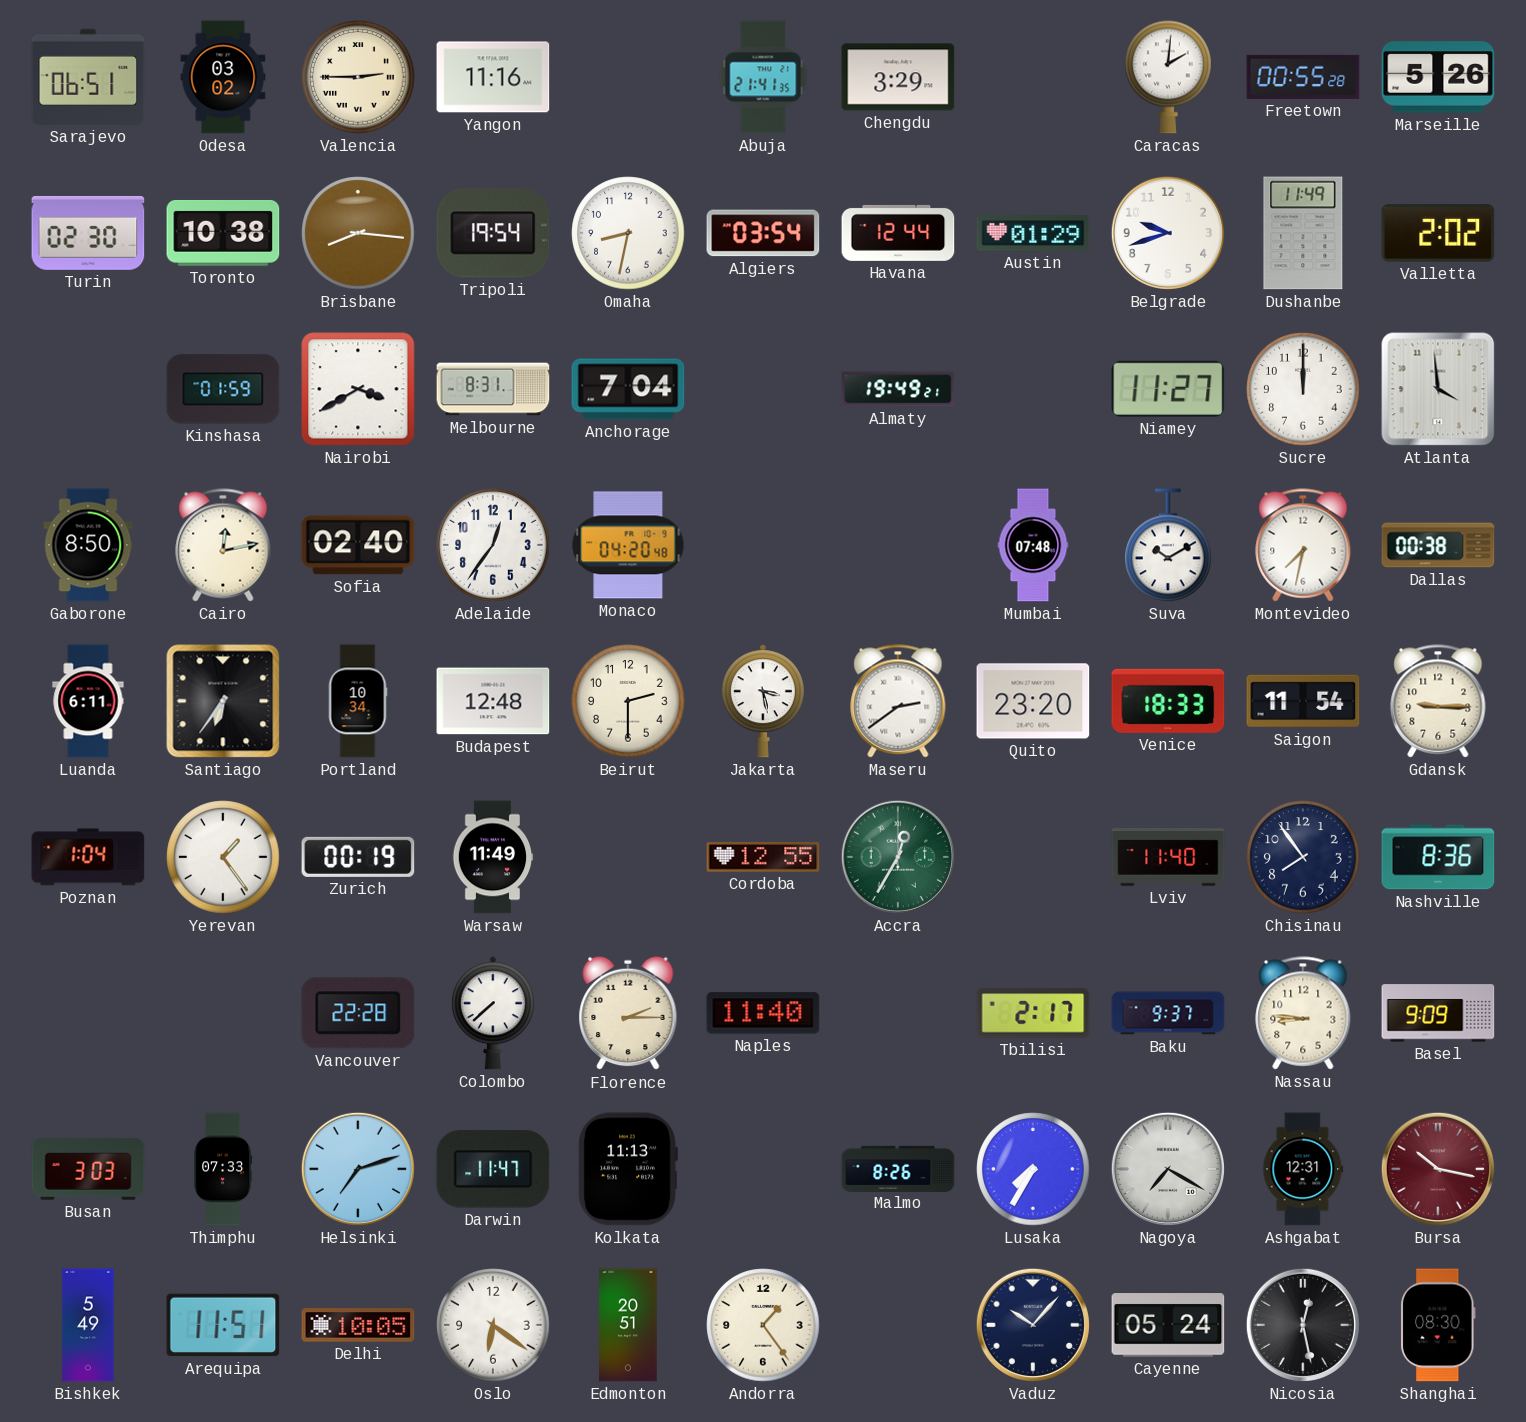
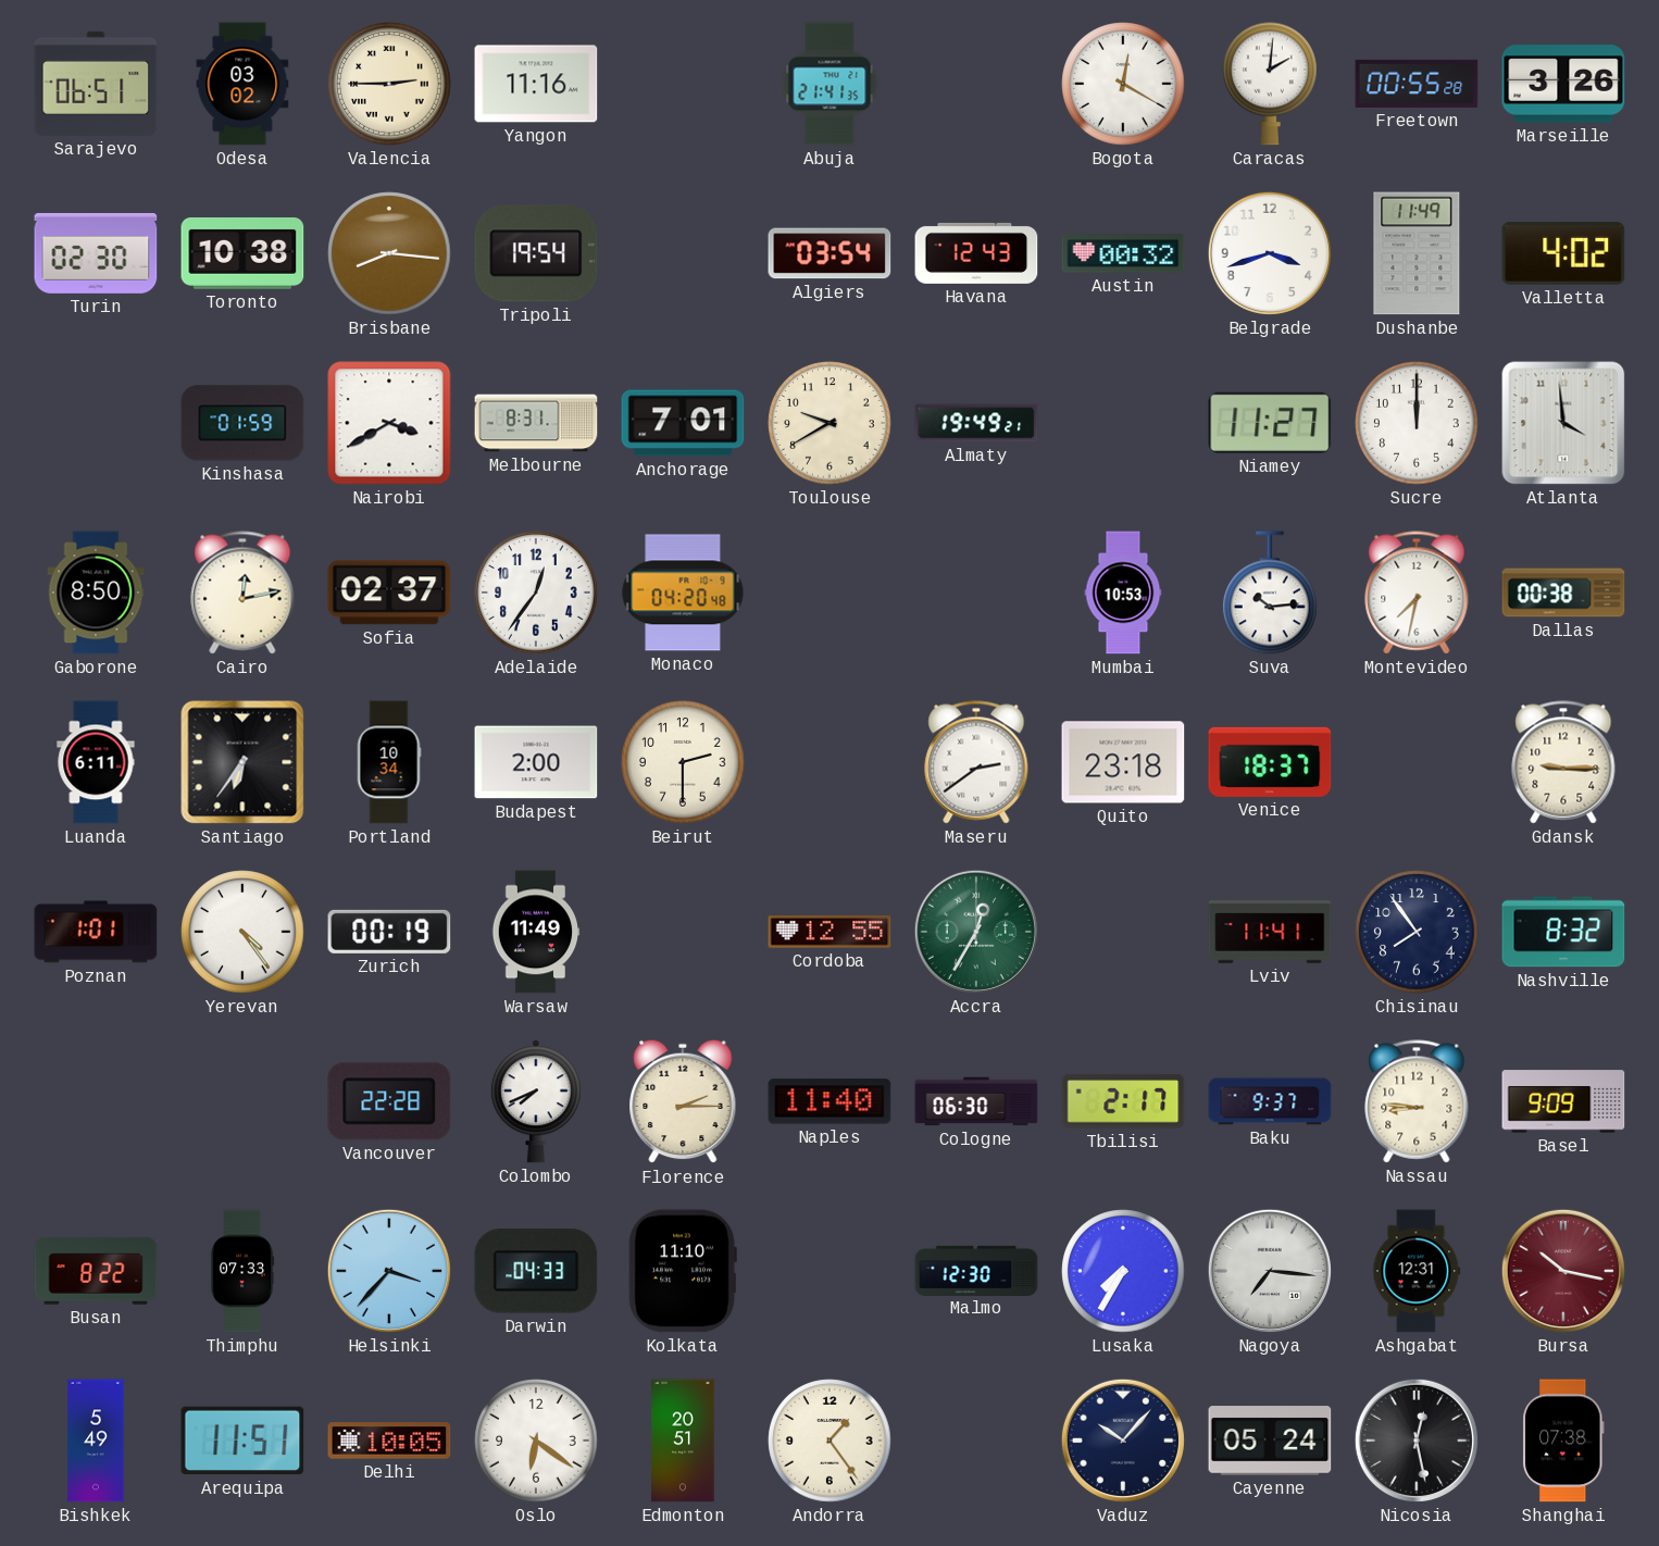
Chengdu: 3:29 -> none
Bogota: none -> 12:20
Marseille: 5:26 -> 3:26
Omaha: 8:32 -> none
Havana: 12:44 -> 12:43
Austin: 01:29 -> 00:32
Belgrade: 9:42 -> 3:42
Valletta: 2:02 -> 4:02
Anchorage: 7:04 -> 7:01
Toulouse: none -> 9:40
Sofia: 02:40 -> 02:37
Mumbai: 07:48 -> 10:53
Suva: 10:10 -> 10:14
Budapest: 12:48 -> 2:00
Jakarta: 3:28 -> none
Quito: 23:20 -> 23:18
Venice: 18:33 -> 18:37
Saigon: 11:54 -> none
Poznan: 1:04 -> 1:01
Yerevan: 1:24 -> 4:24
Lviv: 11:40 -> 11:41
Nashville: 8:36 -> 8:32
Colombo: 7:38 -> 7:41
Cologne: none -> 06:30
Busan: 3:03 -> 8:22
Helsinki: 7:12 -> 3:37
Darwin: 11:47 -> 04:33
Kolkata: 11:13 -> 11:10
Malmo: 8:26 -> 12:30
Nagoya: 7:20 -> 7:16
Shanghai: 08:30 -> 07:38
